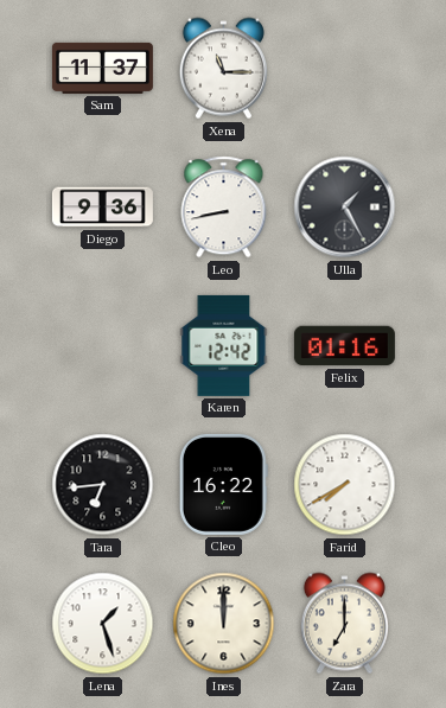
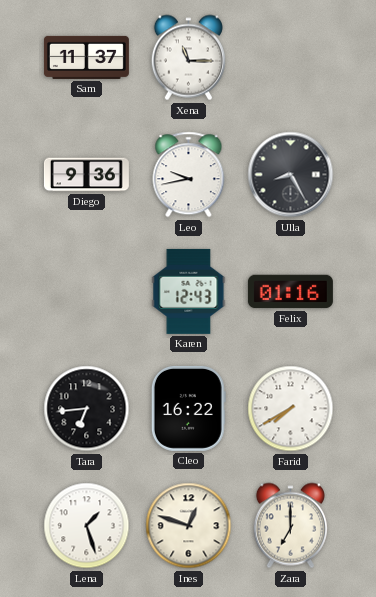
Leo: 8:43 -> 9:43
Ulla: 1:25 -> 8:25
Karen: 12:42 -> 12:43
Ines: 12:00 -> 12:48
